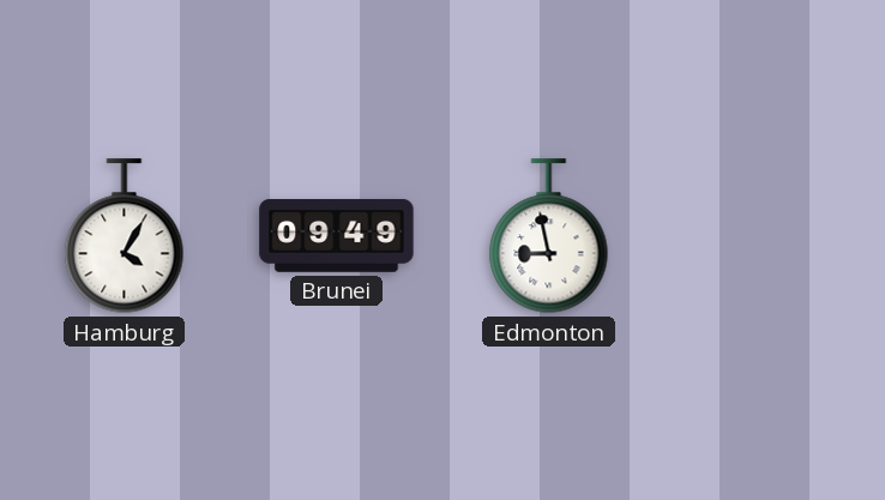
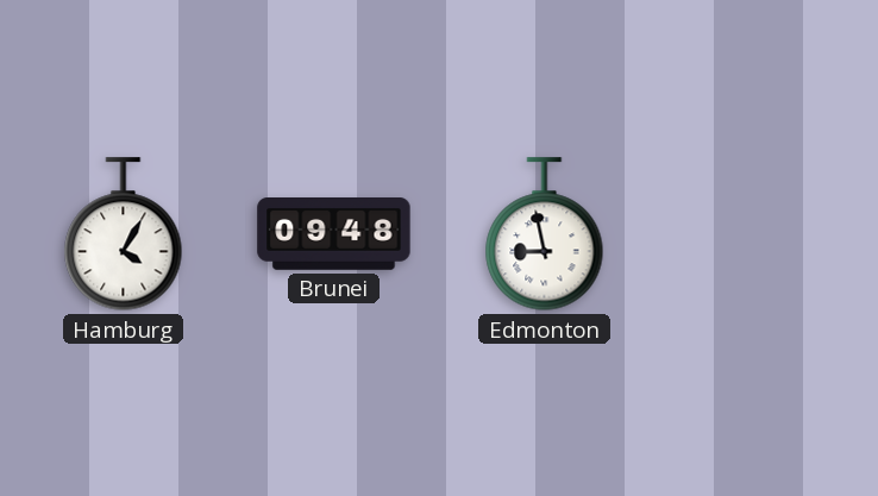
Brunei: 09:49 -> 09:48
